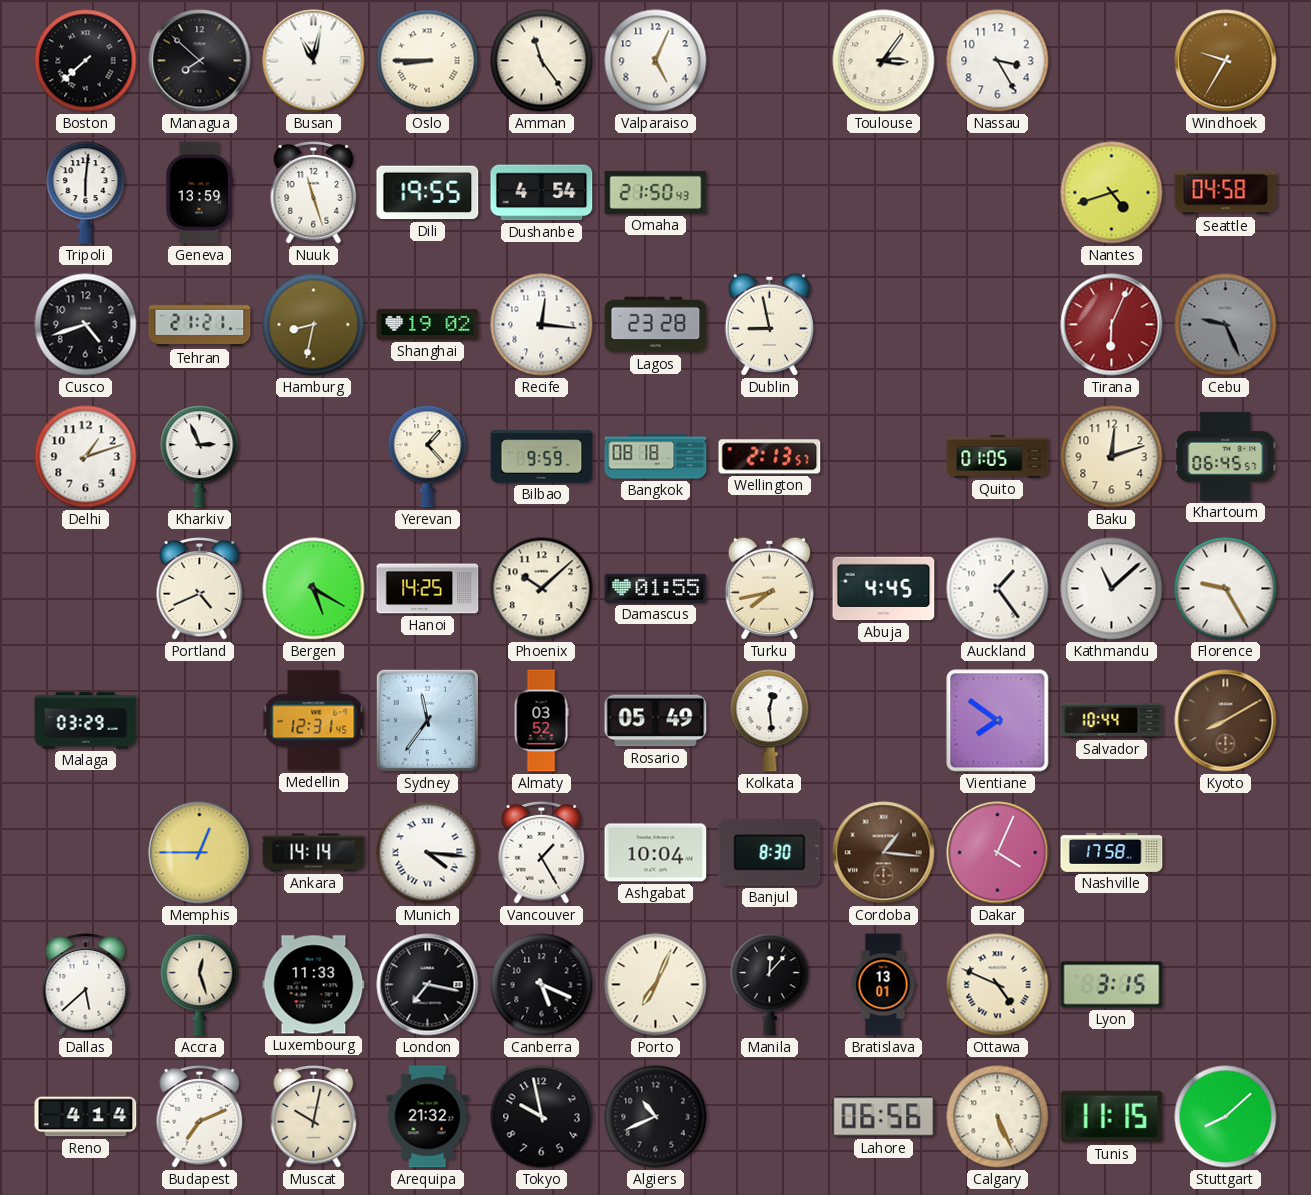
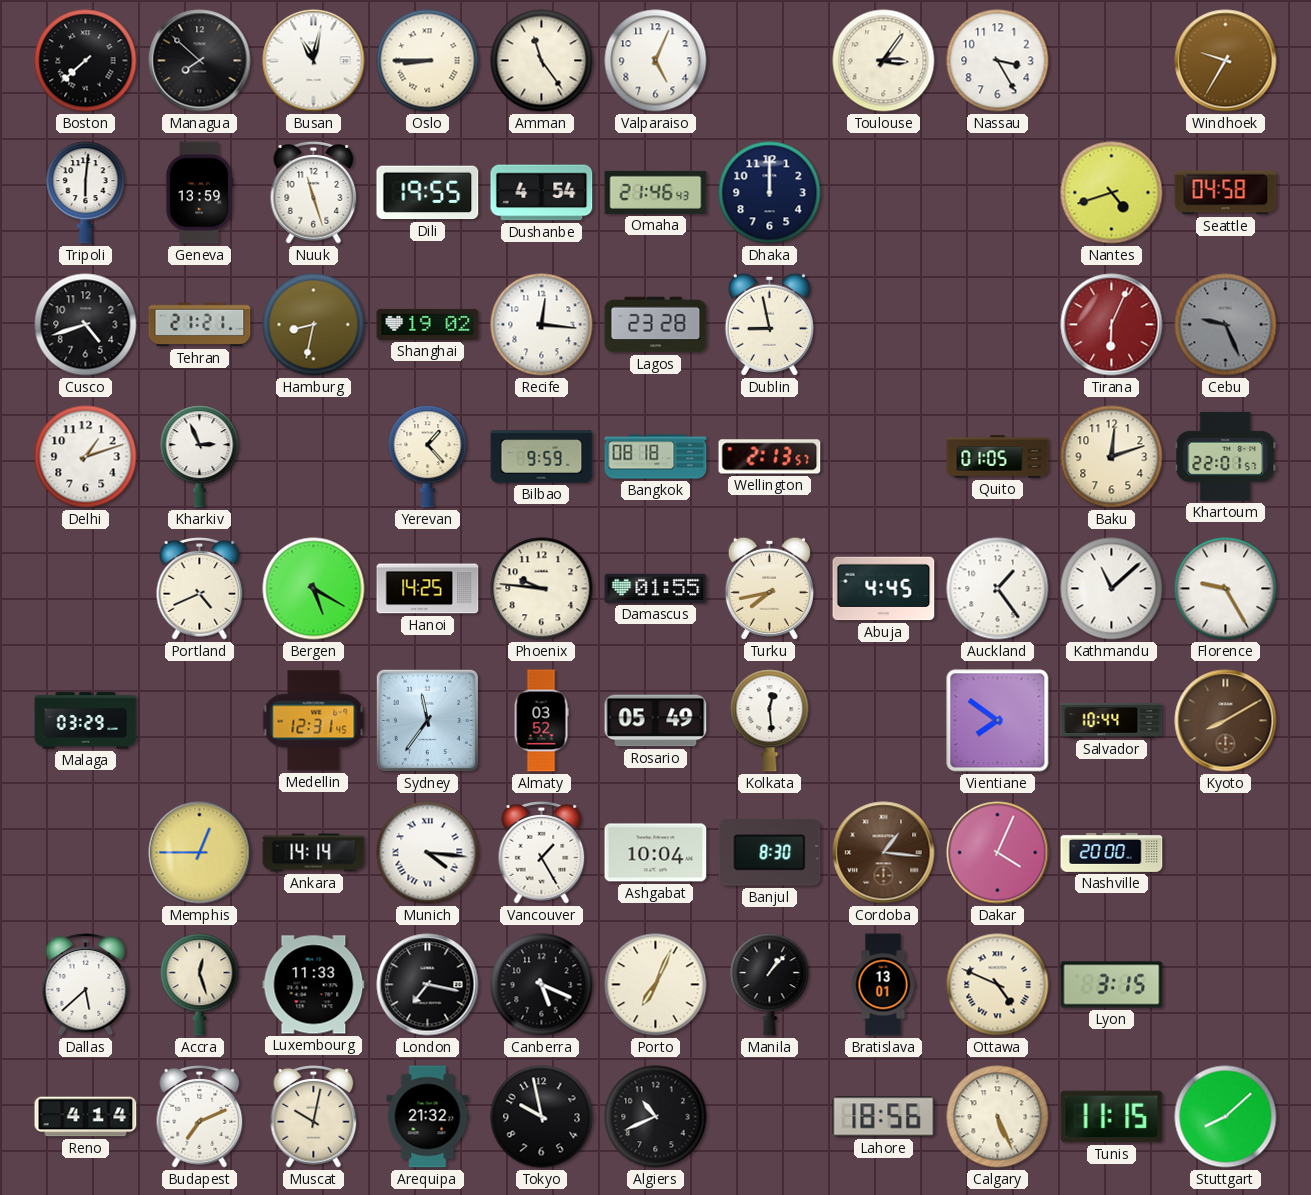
Omaha: 21:50 -> 21:46
Dhaka: none -> 12:00
Khartoum: 06:45 -> 22:01
Phoenix: 10:08 -> 9:46
Nashville: 17:58 -> 20:00
Manila: 12:07 -> 1:07
Lahore: 06:56 -> 18:56
